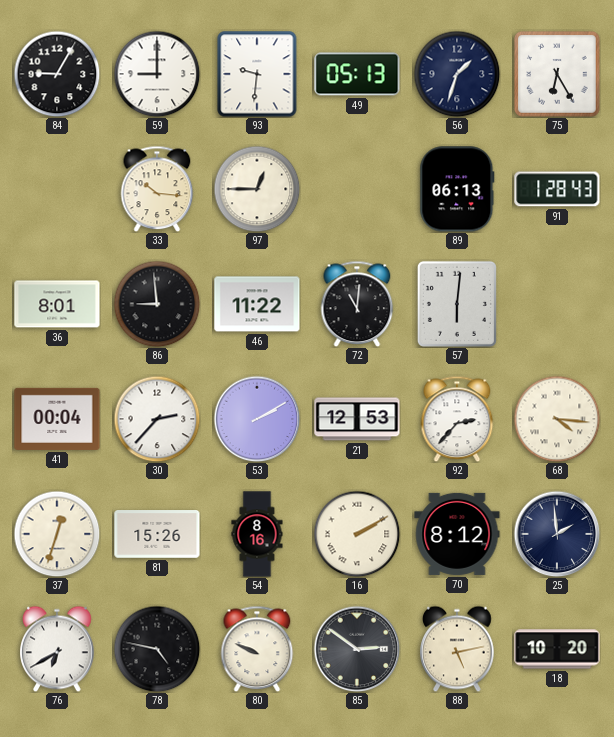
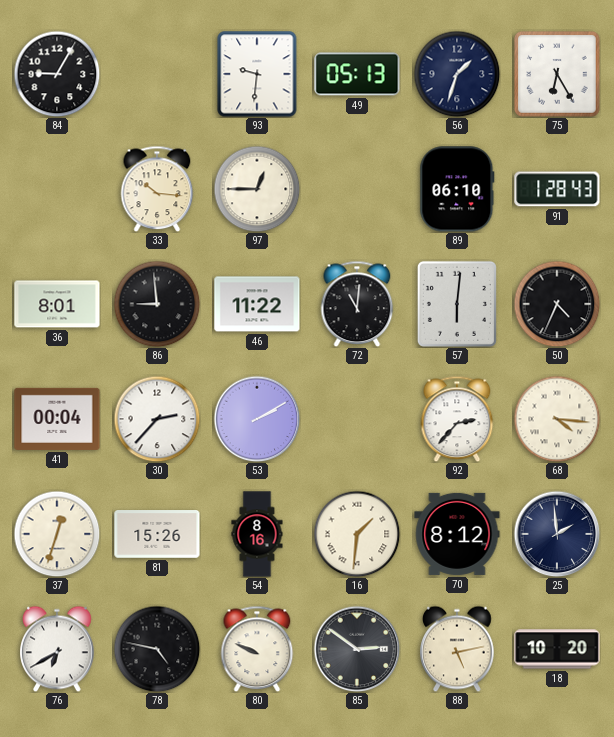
59: 9:00 -> none
89: 06:13 -> 06:10
50: none -> 4:34
21: 12:53 -> none
16: 2:10 -> 1:31
